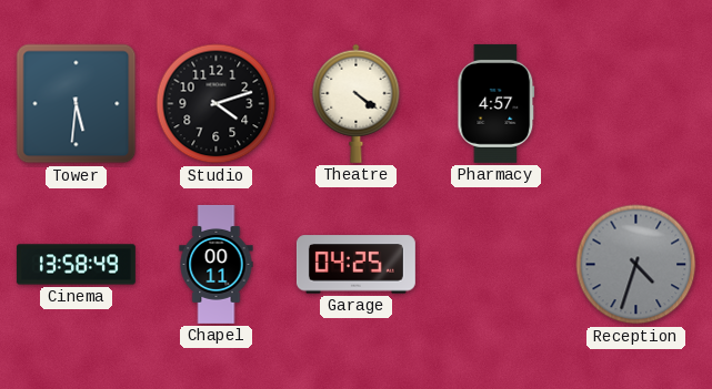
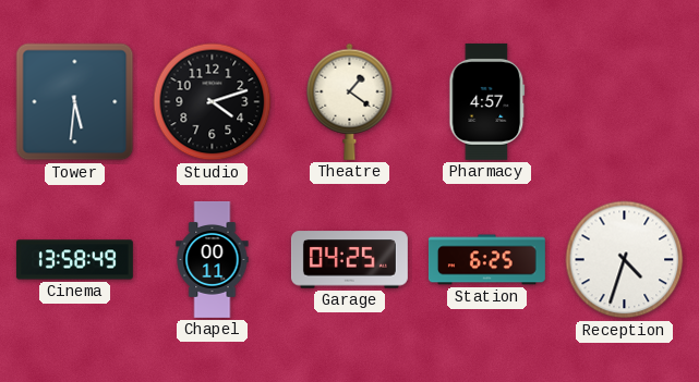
Theatre: 4:21 -> 1:21
Station: none -> 6:25
Reception dial: grey -> white
